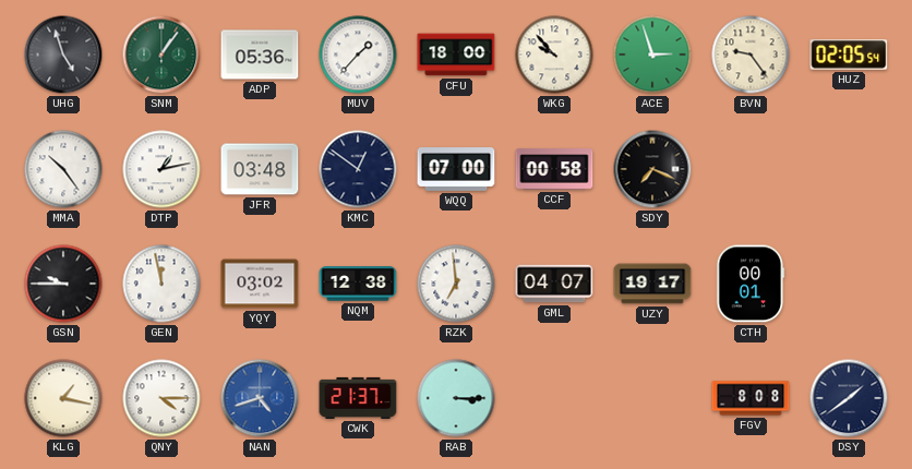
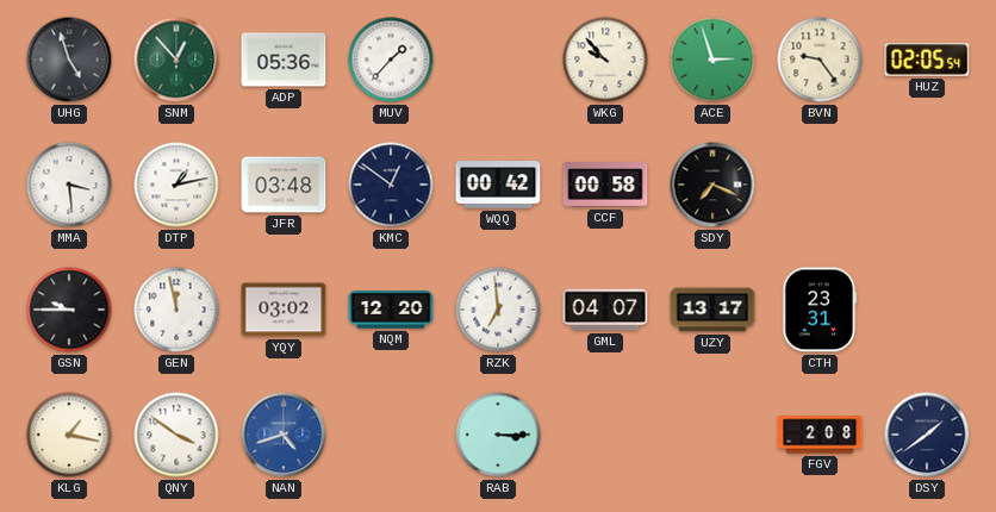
SNM: 1:06 -> 12:53
CFU: 18:00 -> none
MMA: 10:24 -> 3:29
WQQ: 07:00 -> 00:42
NQM: 12:38 -> 12:20
UZY: 19:17 -> 13:17
CTH: 00:01 -> 23:31
QNY: 4:15 -> 3:51
CWK: 21:37 -> none
FGV: 8:08 -> 2:08
